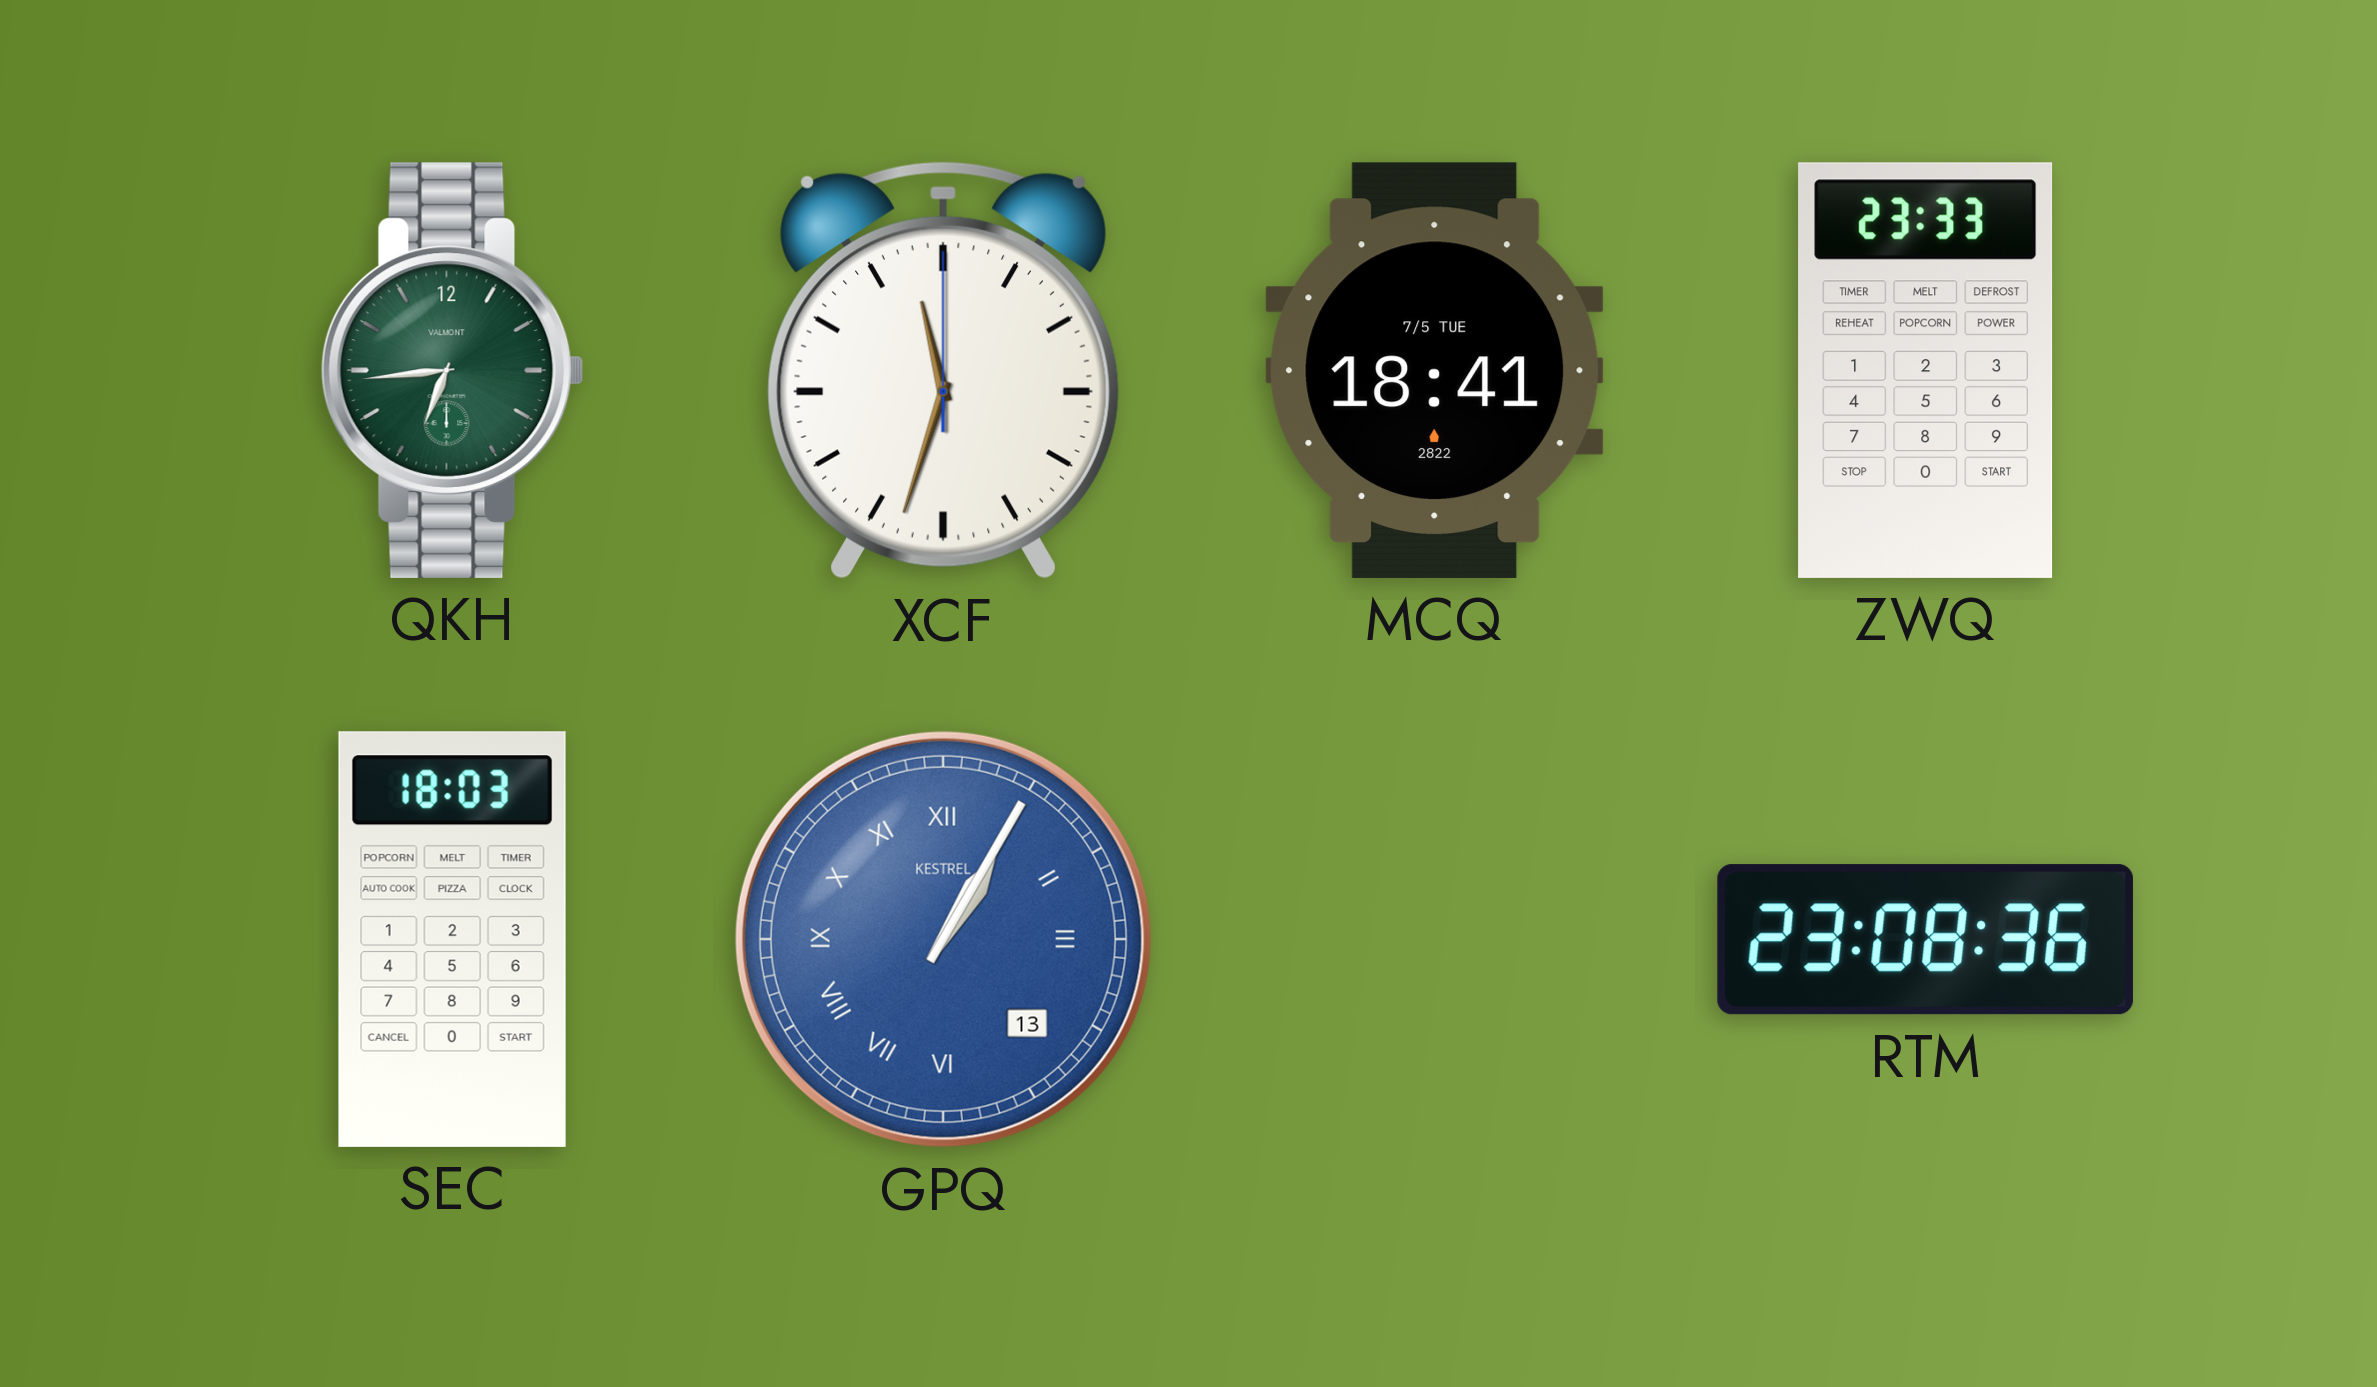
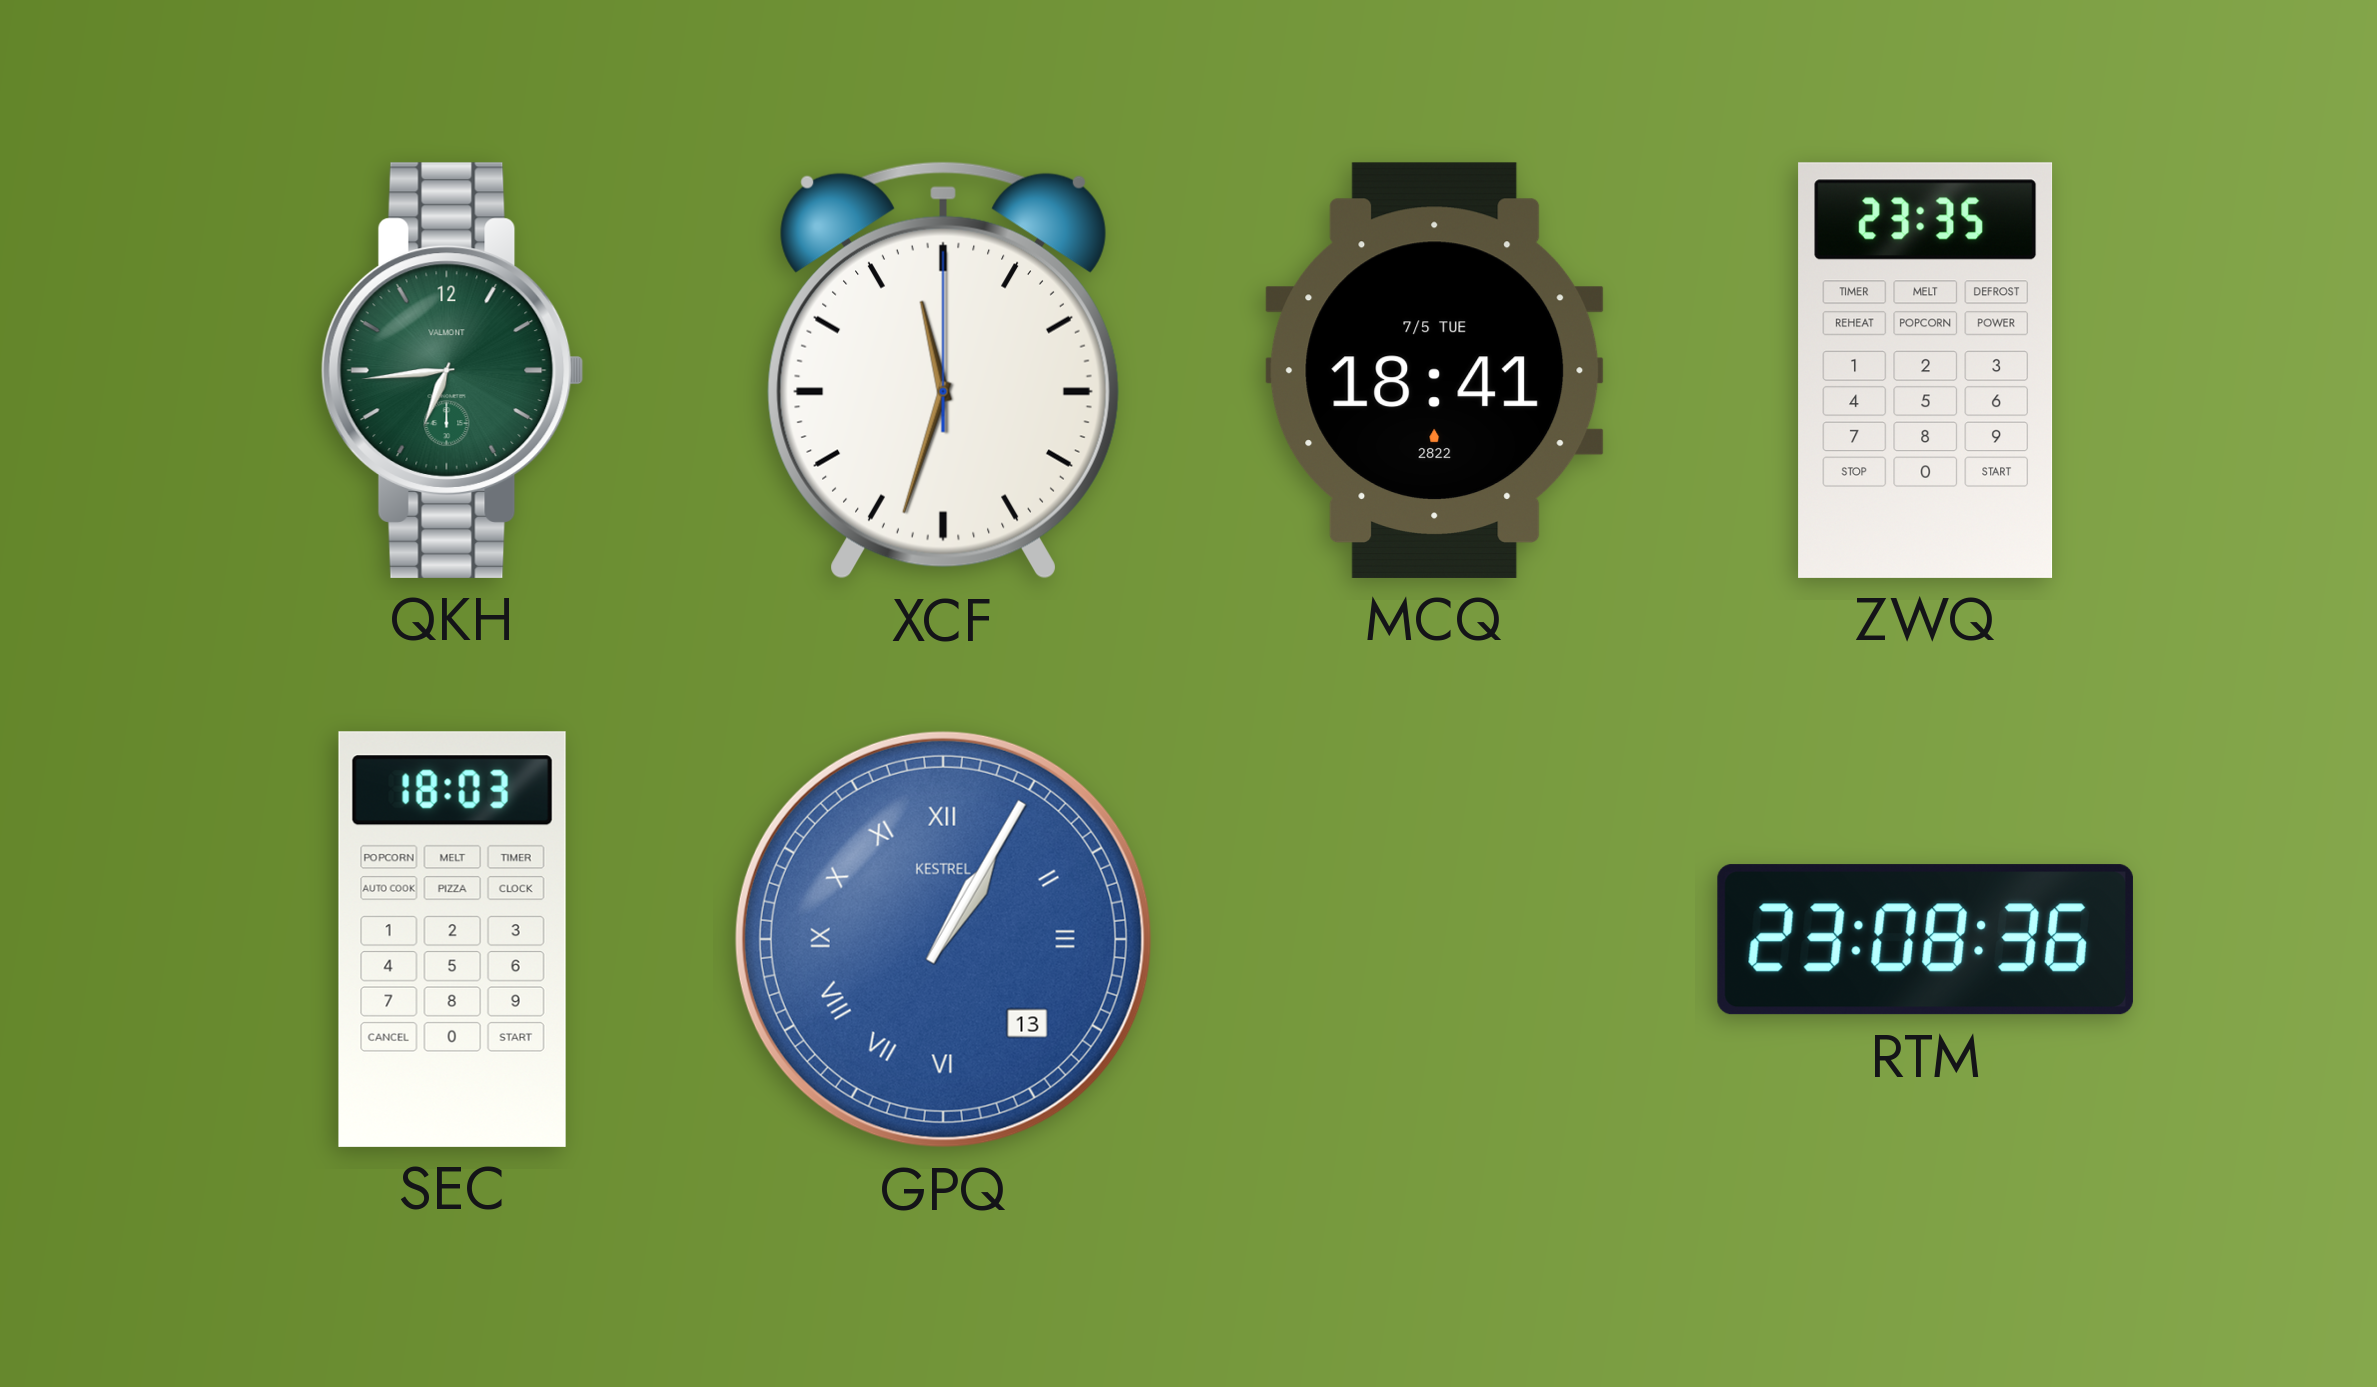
ZWQ: 23:33 -> 23:35
